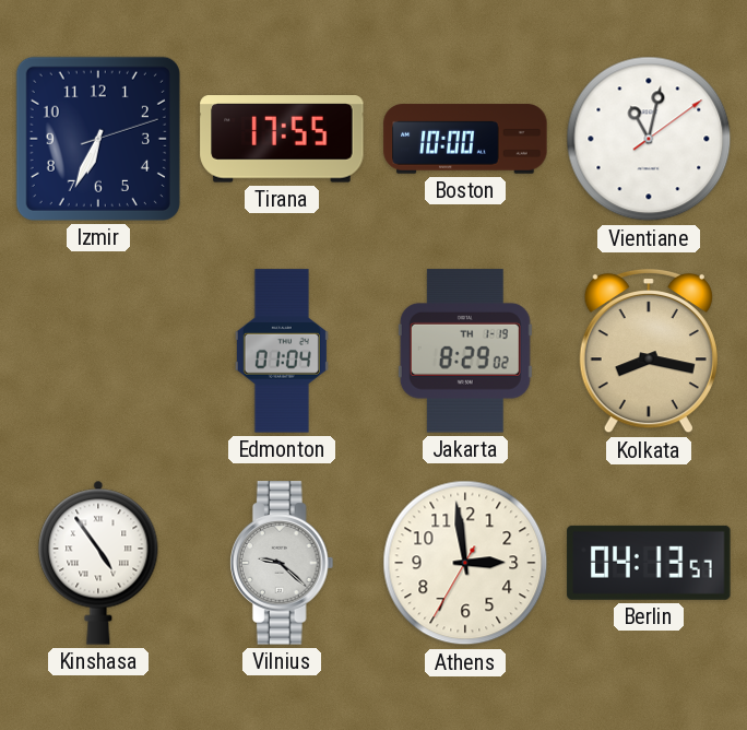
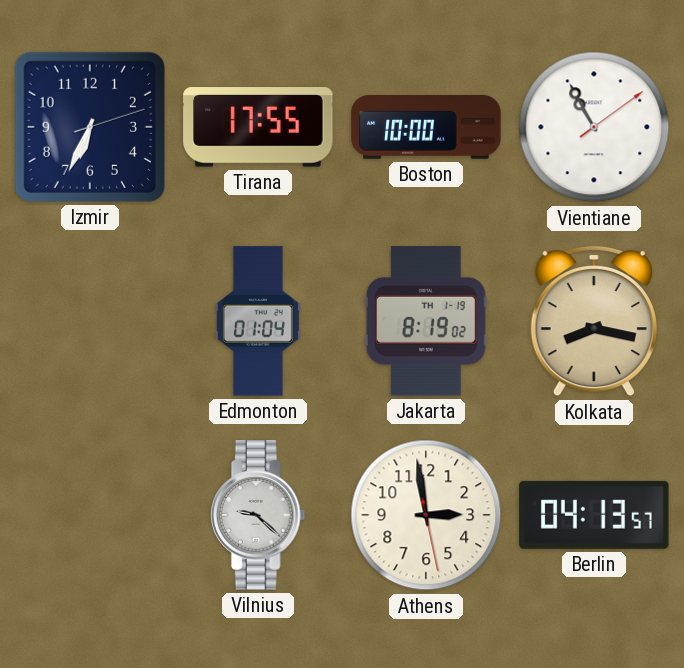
Vientiane: 11:02 -> 10:55
Jakarta: 8:29 -> 8:19
Kinshasa: 4:54 -> none
Athens: 2:58:35 -> 2:58:28
